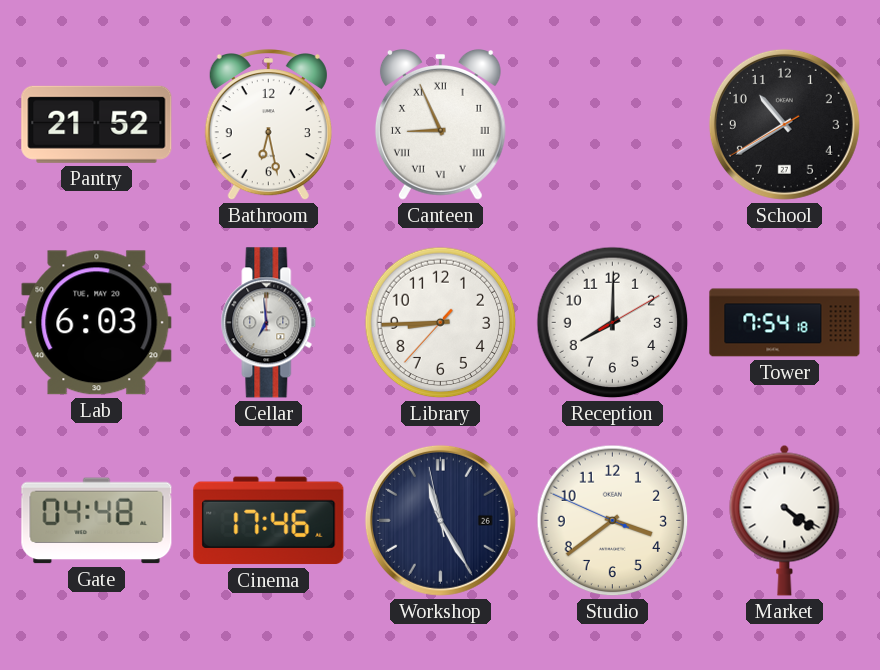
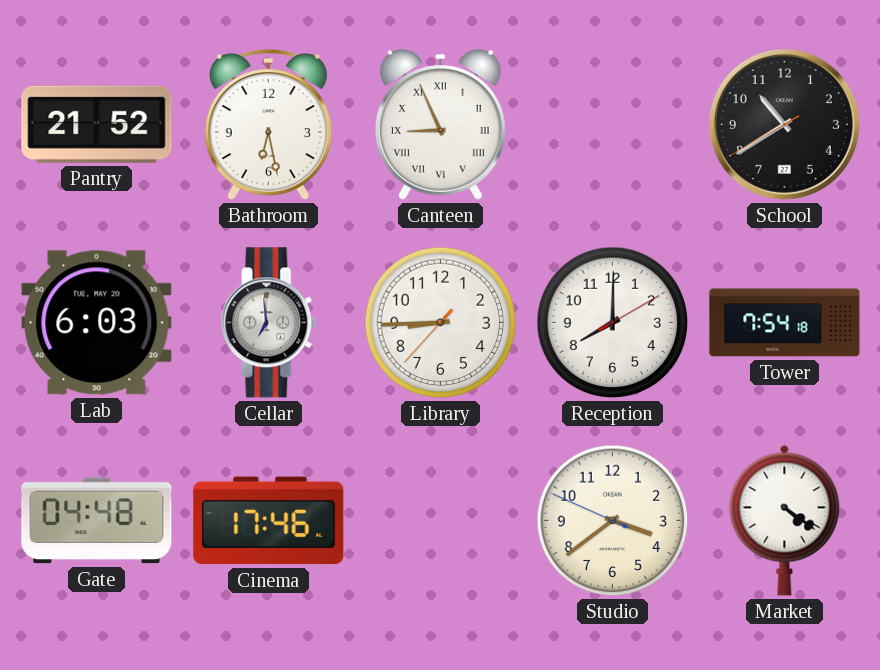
Workshop: 11:24 -> none
